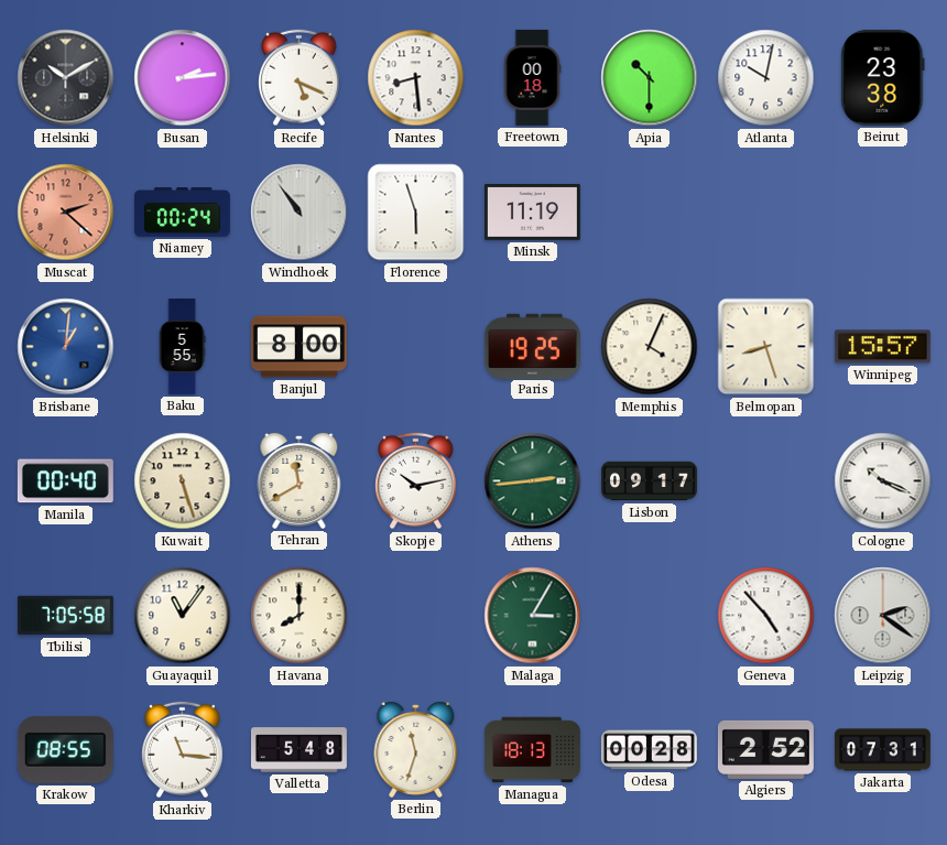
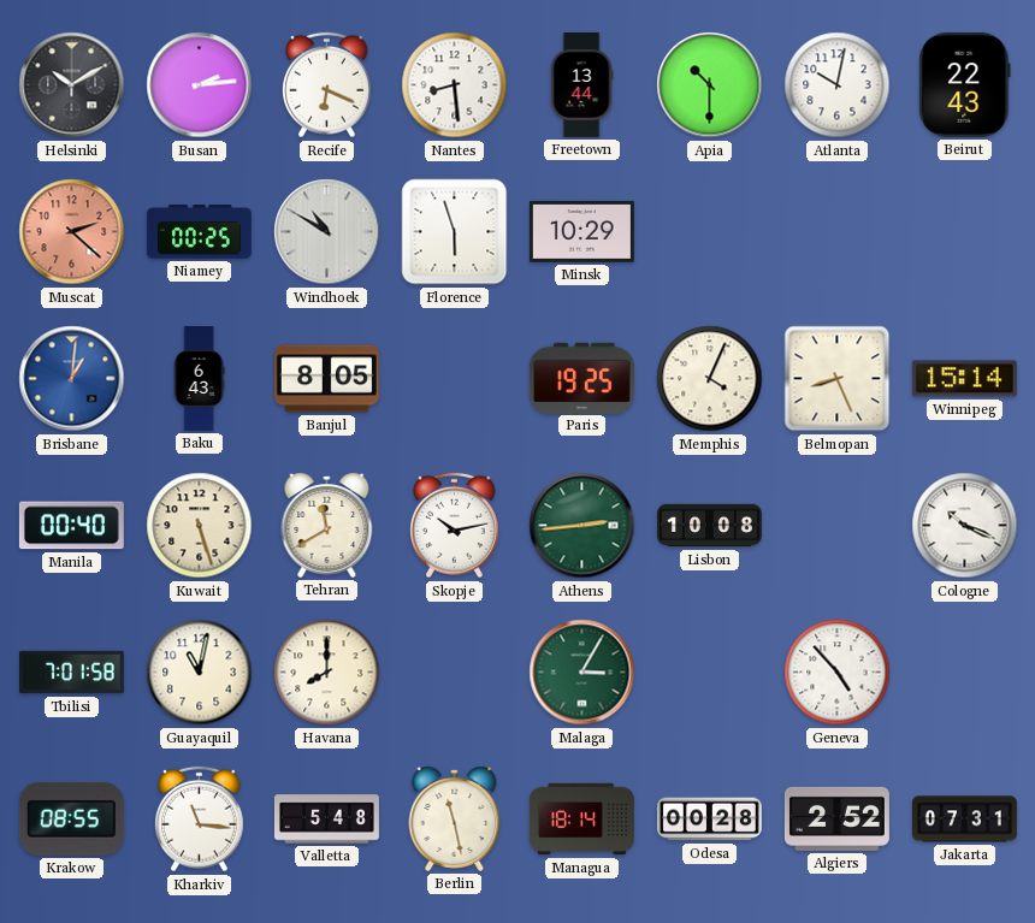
Recife: 5:19 -> 6:19
Freetown: 00:18 -> 13:44
Beirut: 23:38 -> 22:43
Niamey: 00:24 -> 00:25
Windhoek: 10:54 -> 10:50
Minsk: 11:19 -> 10:29
Baku: 5:55 -> 6:43
Banjul: 8:00 -> 8:05
Belmopan: 8:27 -> 8:26
Winnipeg: 15:57 -> 15:14
Lisbon: 09:17 -> 10:08
Tbilisi: 7:05 -> 7:01
Guayaquil: 11:06 -> 11:02
Leipzig: 2:21 -> none
Berlin: 11:33 -> 11:28
Managua: 18:13 -> 18:14
